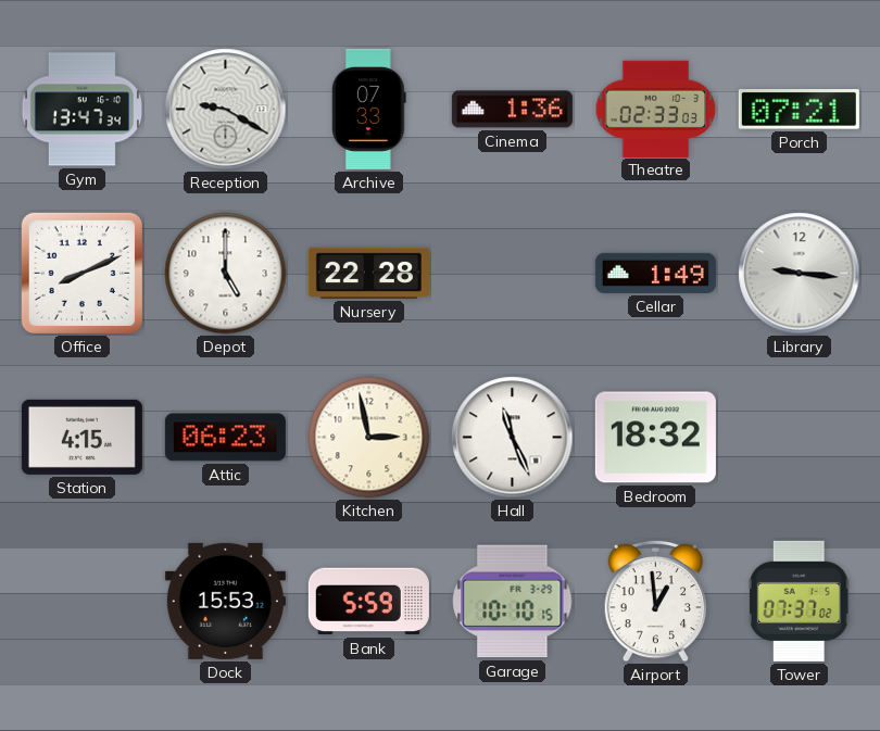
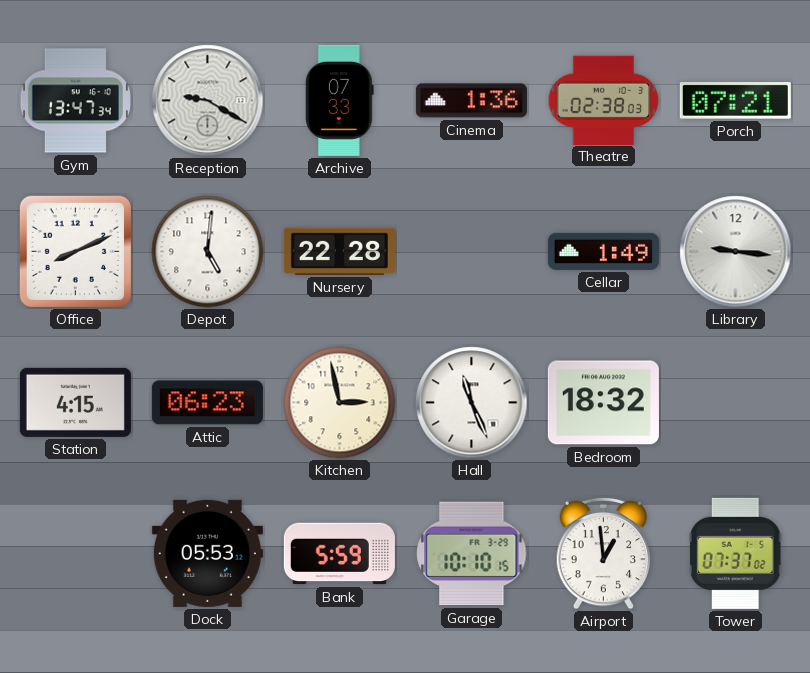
Theatre: 02:33 -> 02:38
Depot: 5:00 -> 5:01
Dock: 15:53 -> 05:53
